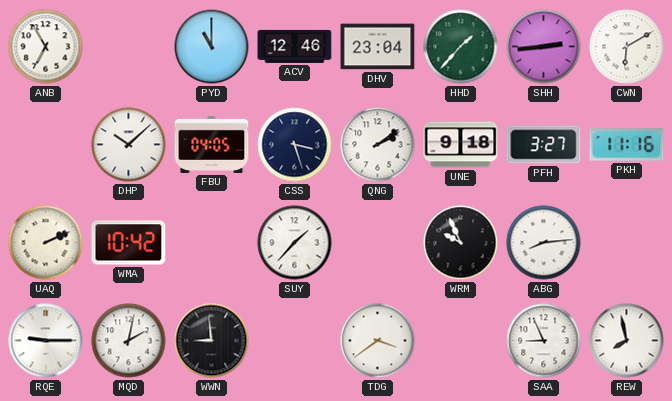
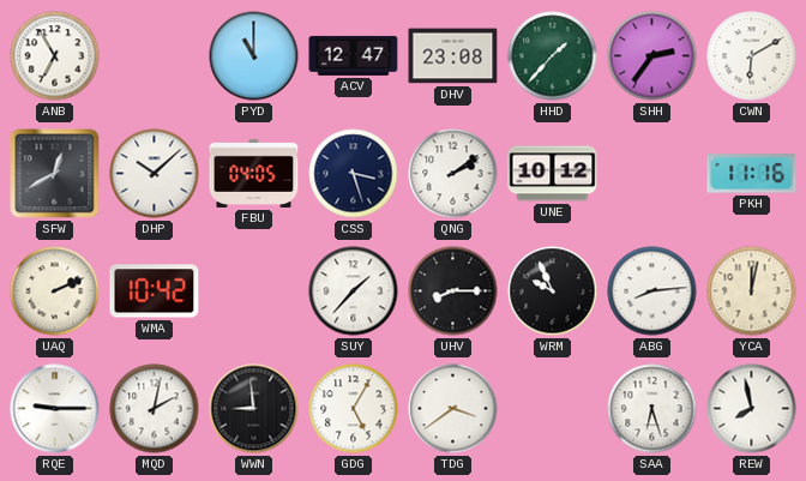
ACV: 12:46 -> 12:47
DHV: 23:04 -> 23:08
SHH: 2:44 -> 2:36
SFW: none -> 12:40
UNE: 9:18 -> 10:12
PFH: 3:27 -> none
UHV: none -> 8:15
YCA: none -> 12:02
GDG: none -> 5:05
SAA: 8:56 -> 6:27
